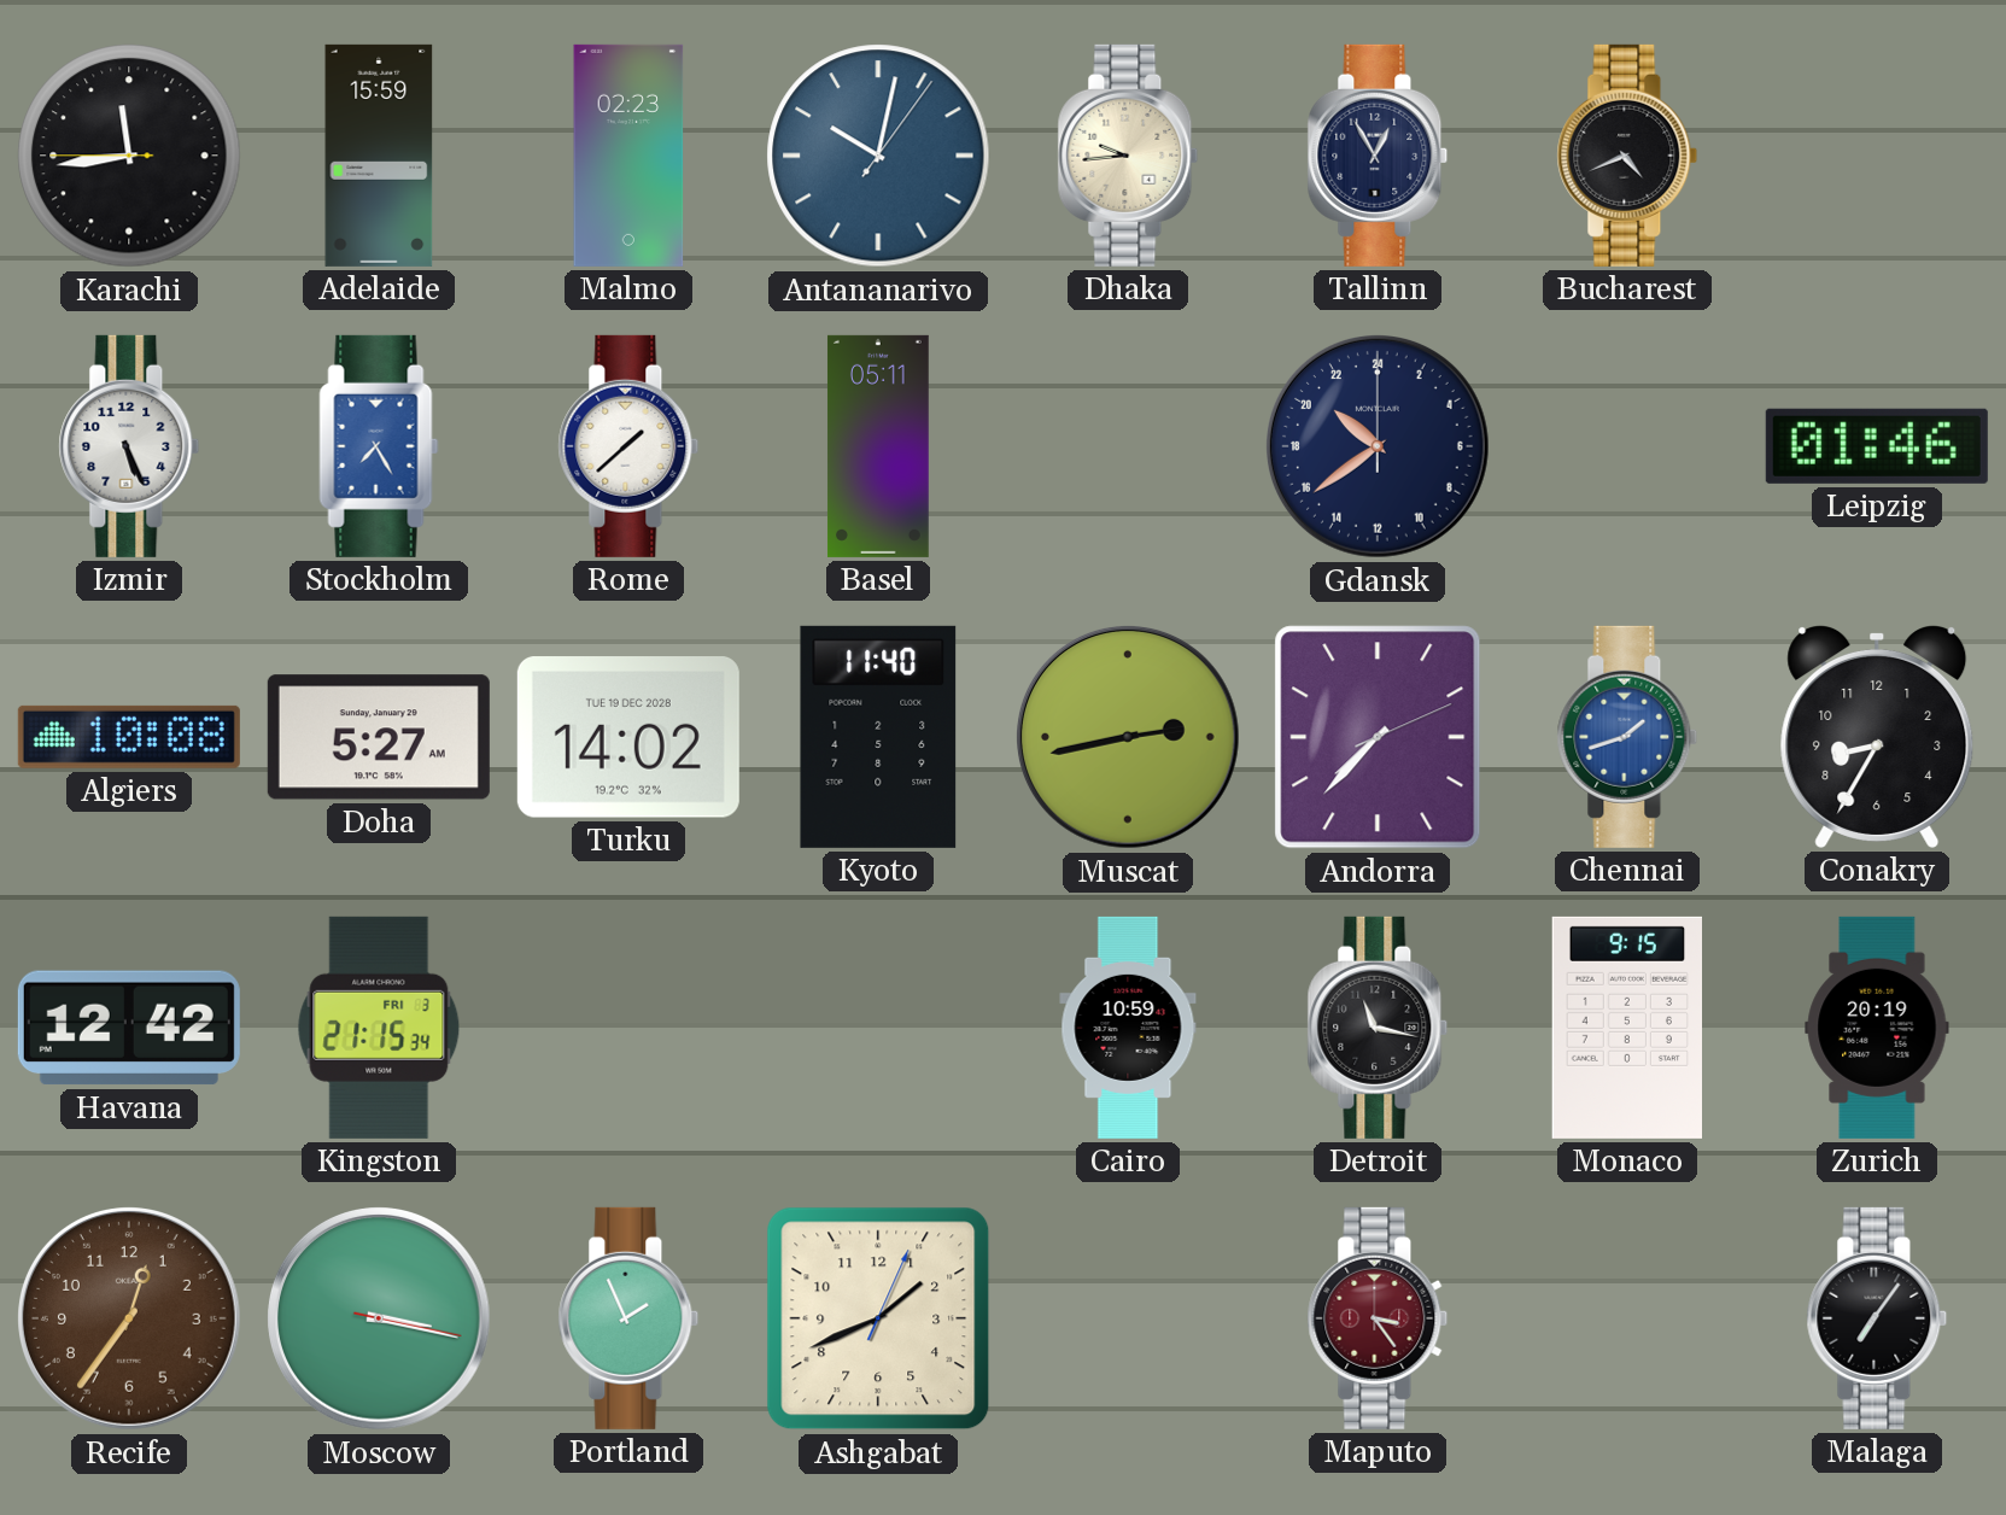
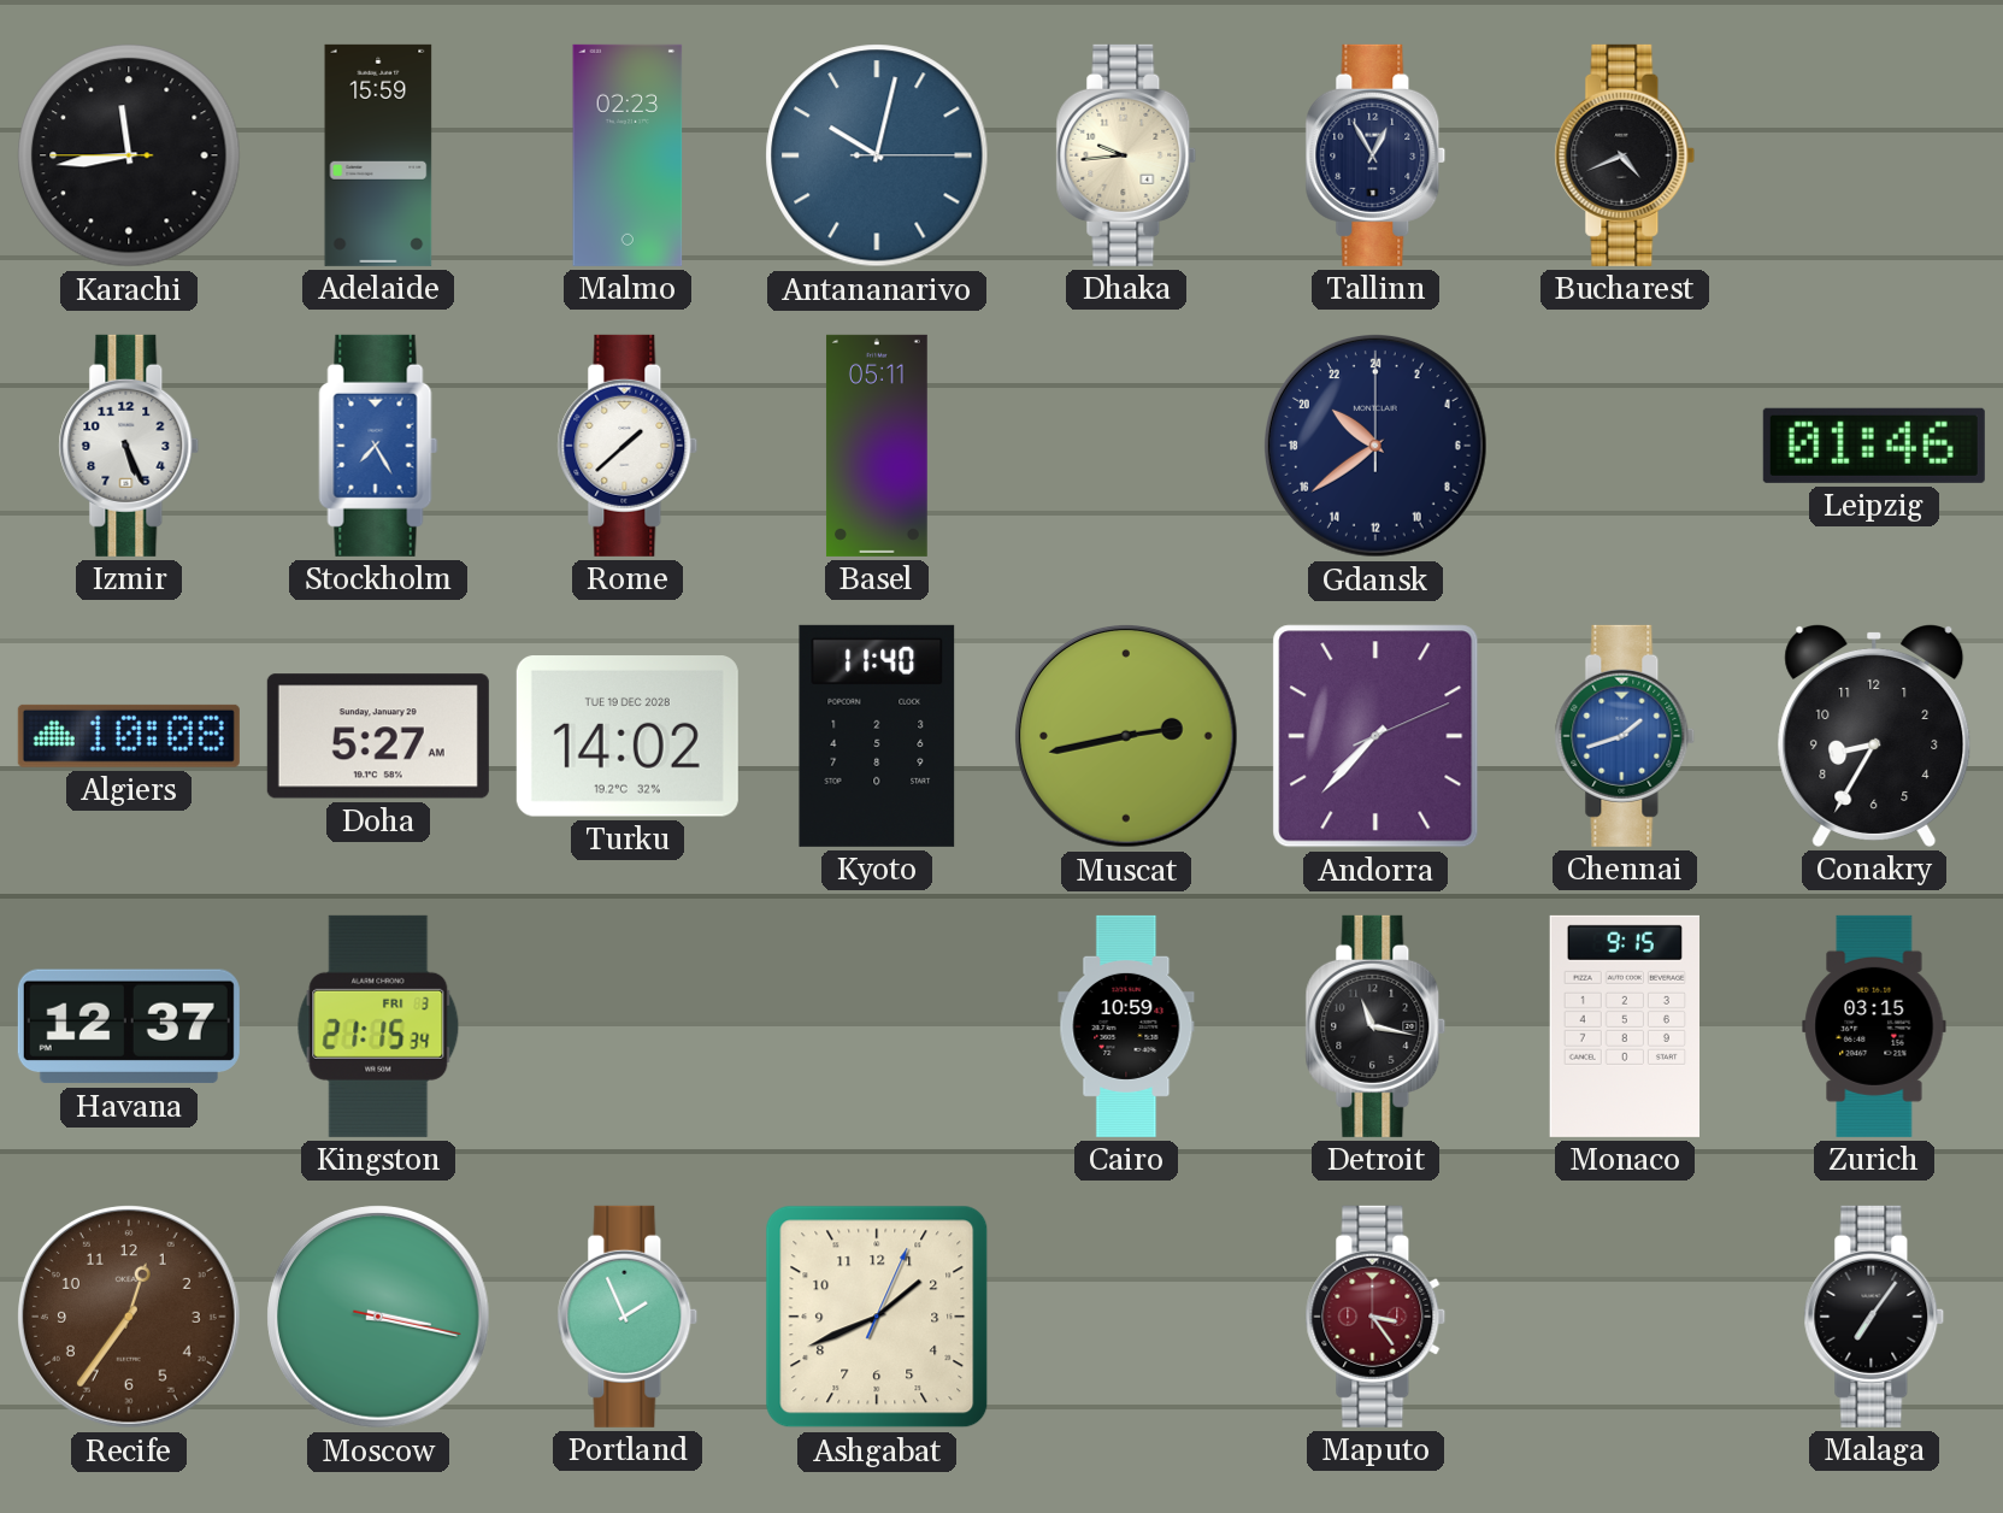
Antananarivo: 10:02:06 -> 10:02:15
Havana: 12:42 -> 12:37
Zurich: 20:19 -> 03:15
